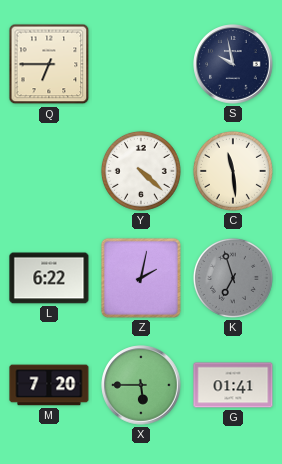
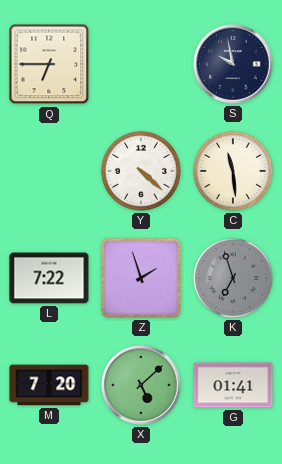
L: 6:22 -> 7:22
Z: 2:02 -> 1:57
X: 5:45 -> 5:08
